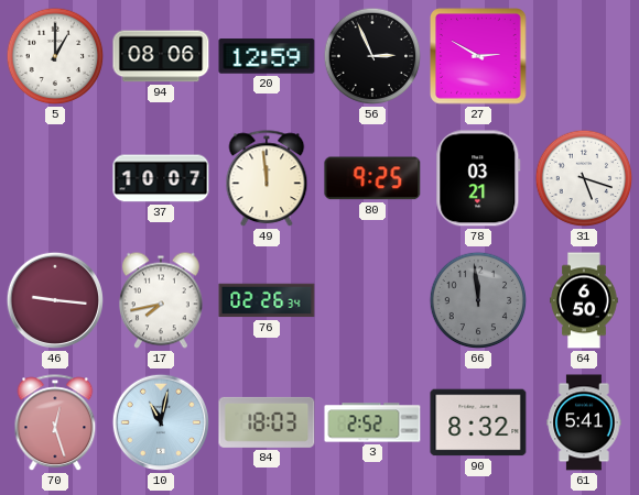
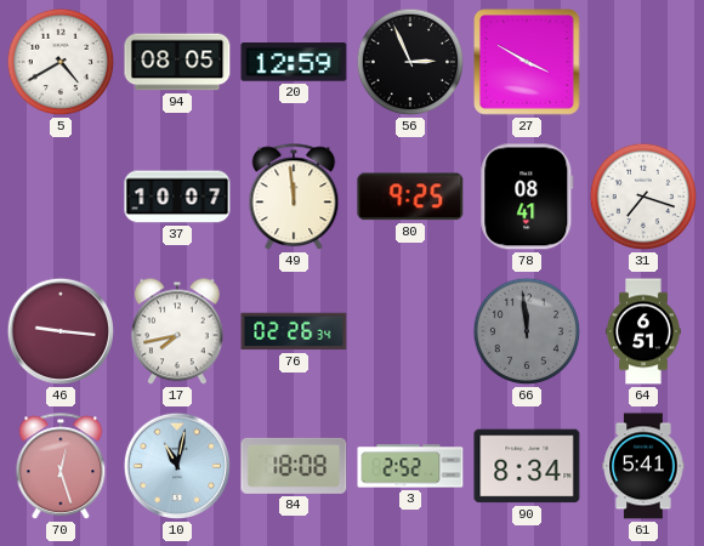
5: 1:00 -> 4:40
94: 08:06 -> 08:05
27: 2:50 -> 3:50
78: 03:21 -> 08:41
31: 5:18 -> 7:18
64: 6:50 -> 6:51
84: 18:03 -> 18:08
90: 8:32 -> 8:34
